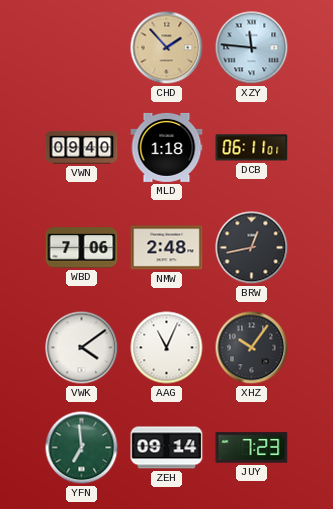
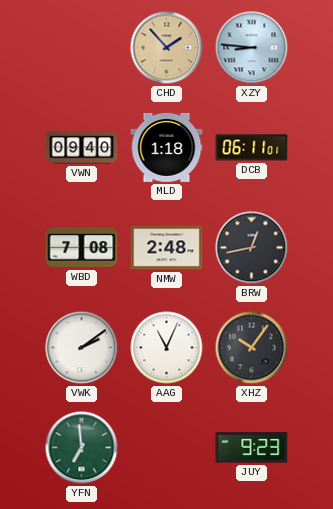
XZY: 11:46 -> 8:46
WBD: 7:06 -> 7:08
VWK: 4:09 -> 2:09
ZEH: 09:14 -> none
JUY: 7:23 -> 9:23
